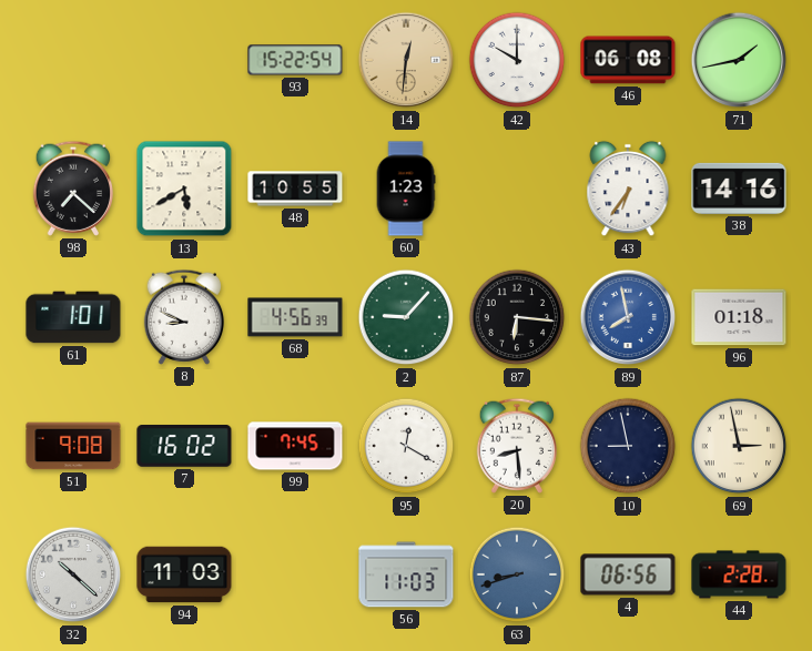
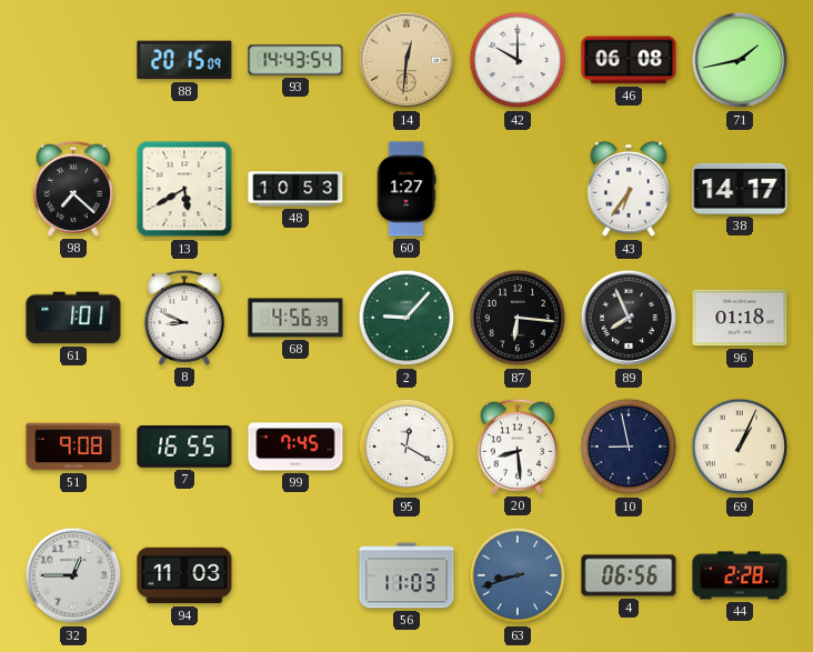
88: none -> 20:15
93: 15:22 -> 14:43
48: 10:55 -> 10:53
60: 1:23 -> 1:27
38: 14:16 -> 14:17
89: 7:58 -> 7:56
89 dial: blue -> black
7: 16:02 -> 16:55
69: 2:58 -> 1:04
32: 10:22 -> 12:45
